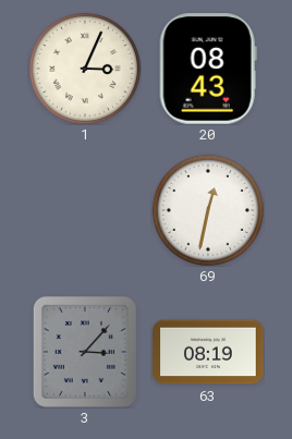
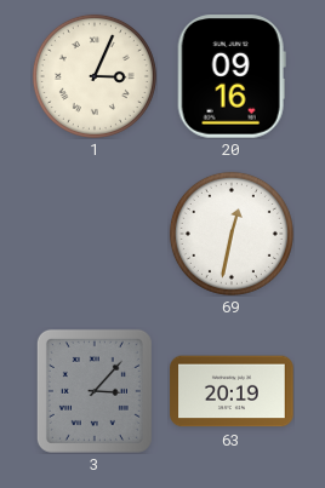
20: 08:43 -> 09:16
63: 08:19 -> 20:19
